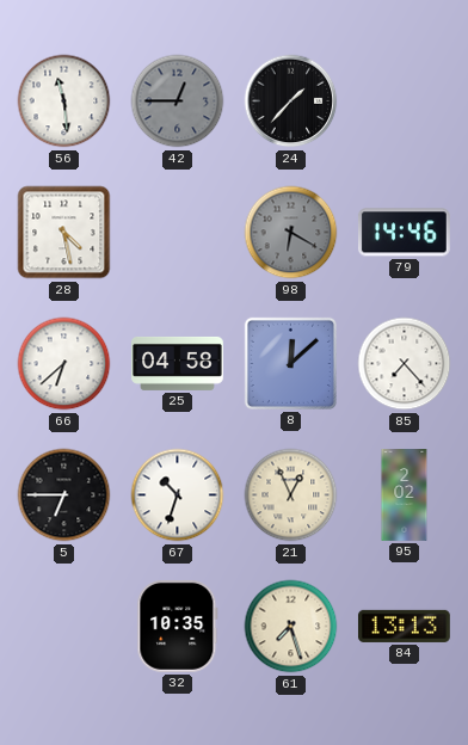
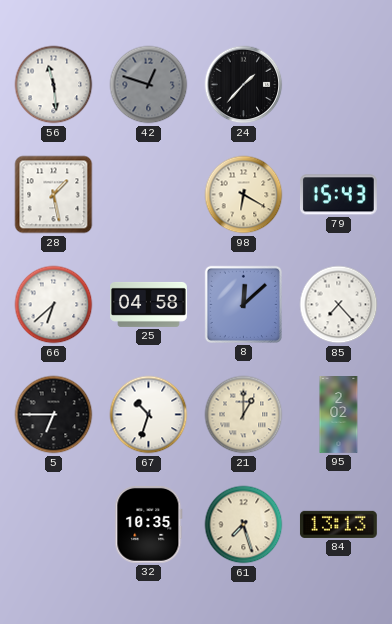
42: 12:45 -> 12:48
28: 4:28 -> 1:28
98 dial: grey -> cream
79: 14:46 -> 15:43
21: 12:56 -> 1:00
